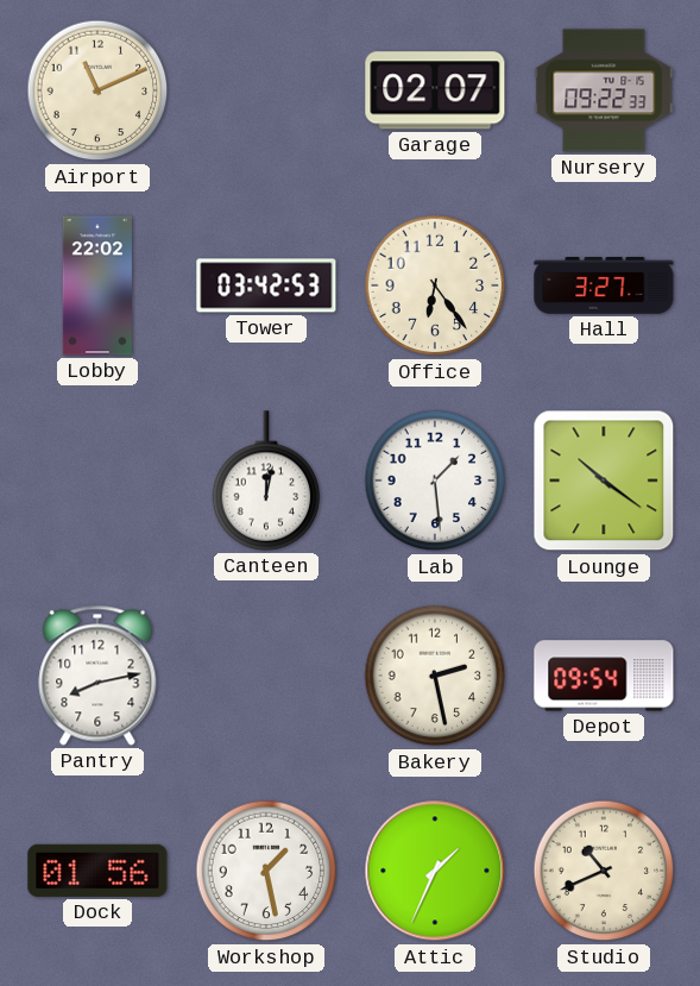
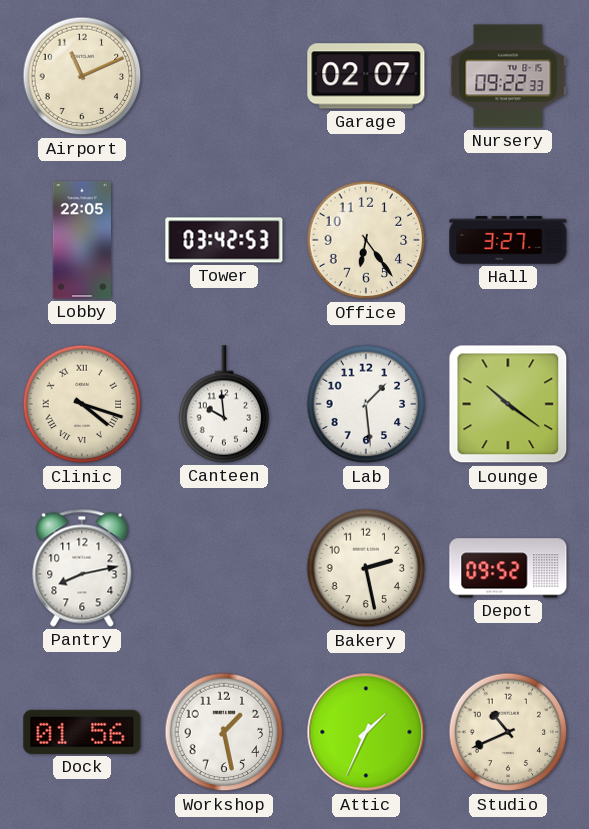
Lobby: 22:02 -> 22:05
Clinic: none -> 4:18
Canteen: 12:02 -> 9:59
Depot: 09:54 -> 09:52
